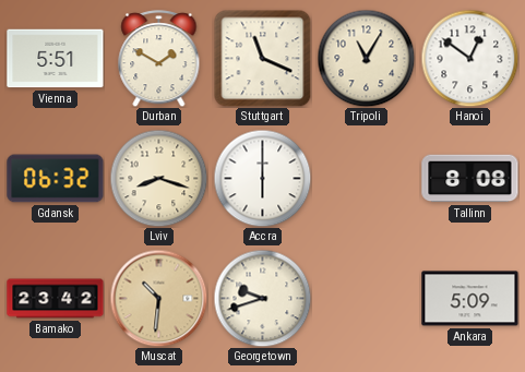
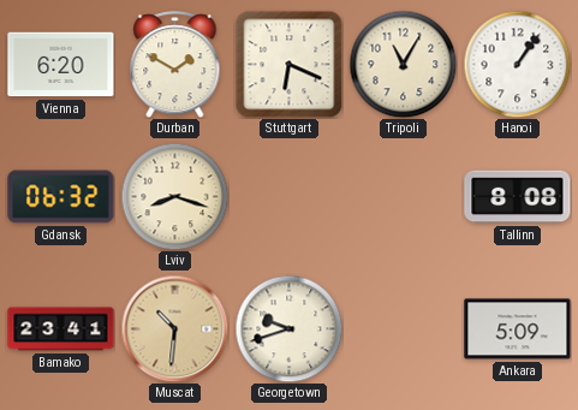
Vienna: 5:51 -> 6:20
Stuttgart: 11:19 -> 6:19
Hanoi: 12:51 -> 1:06
Accra: 6:00 -> none
Bamako: 23:42 -> 23:41
